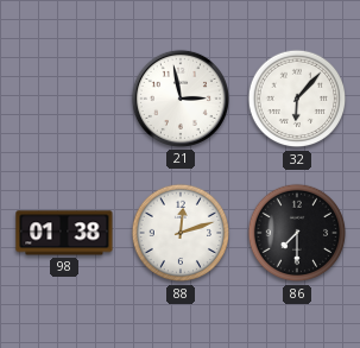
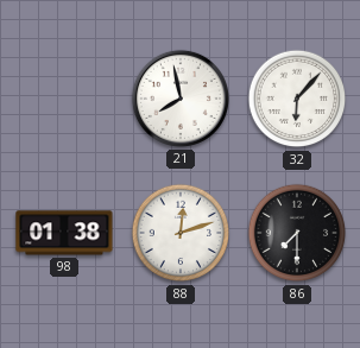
21: 2:58 -> 7:58
